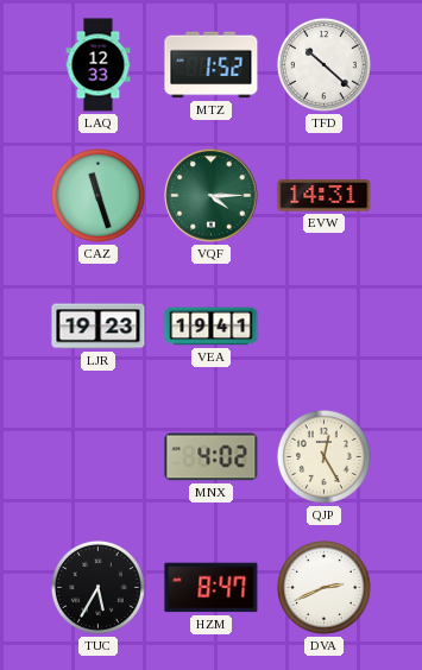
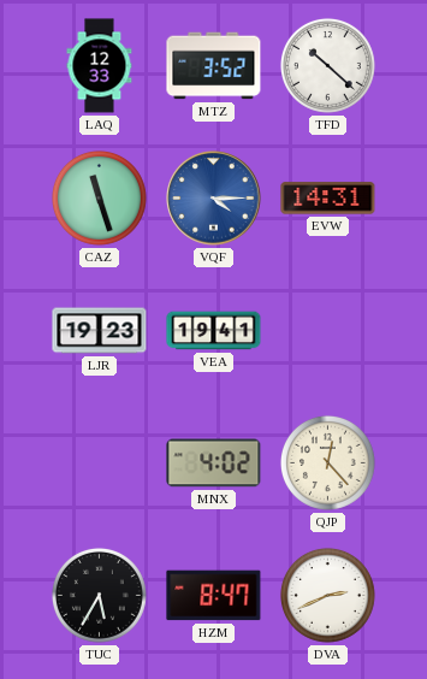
MTZ: 1:52 -> 3:52
VQF dial: green -> blue
QJP: 12:25 -> 12:23
